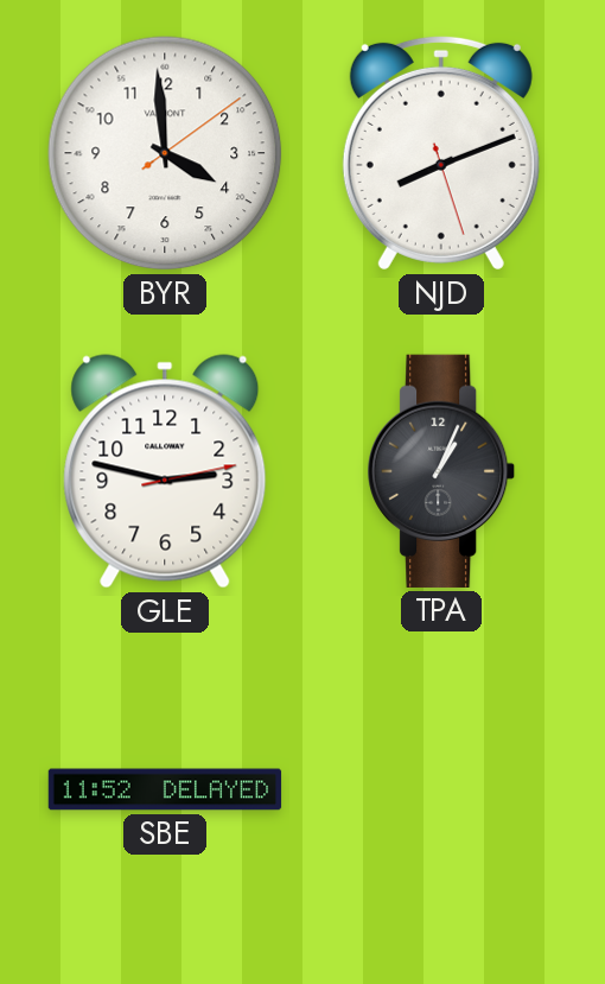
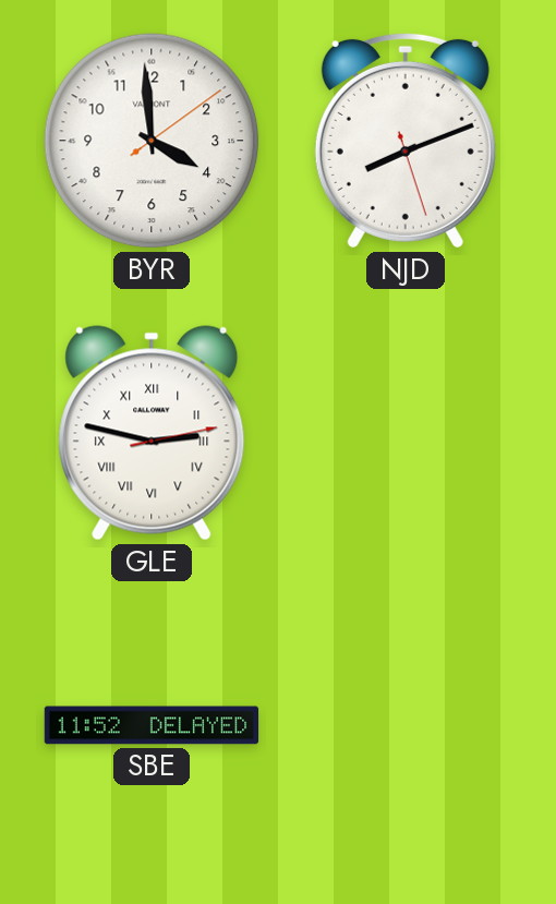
GLE numerals: Arabic -> Roman
TPA: 1:04 -> none
